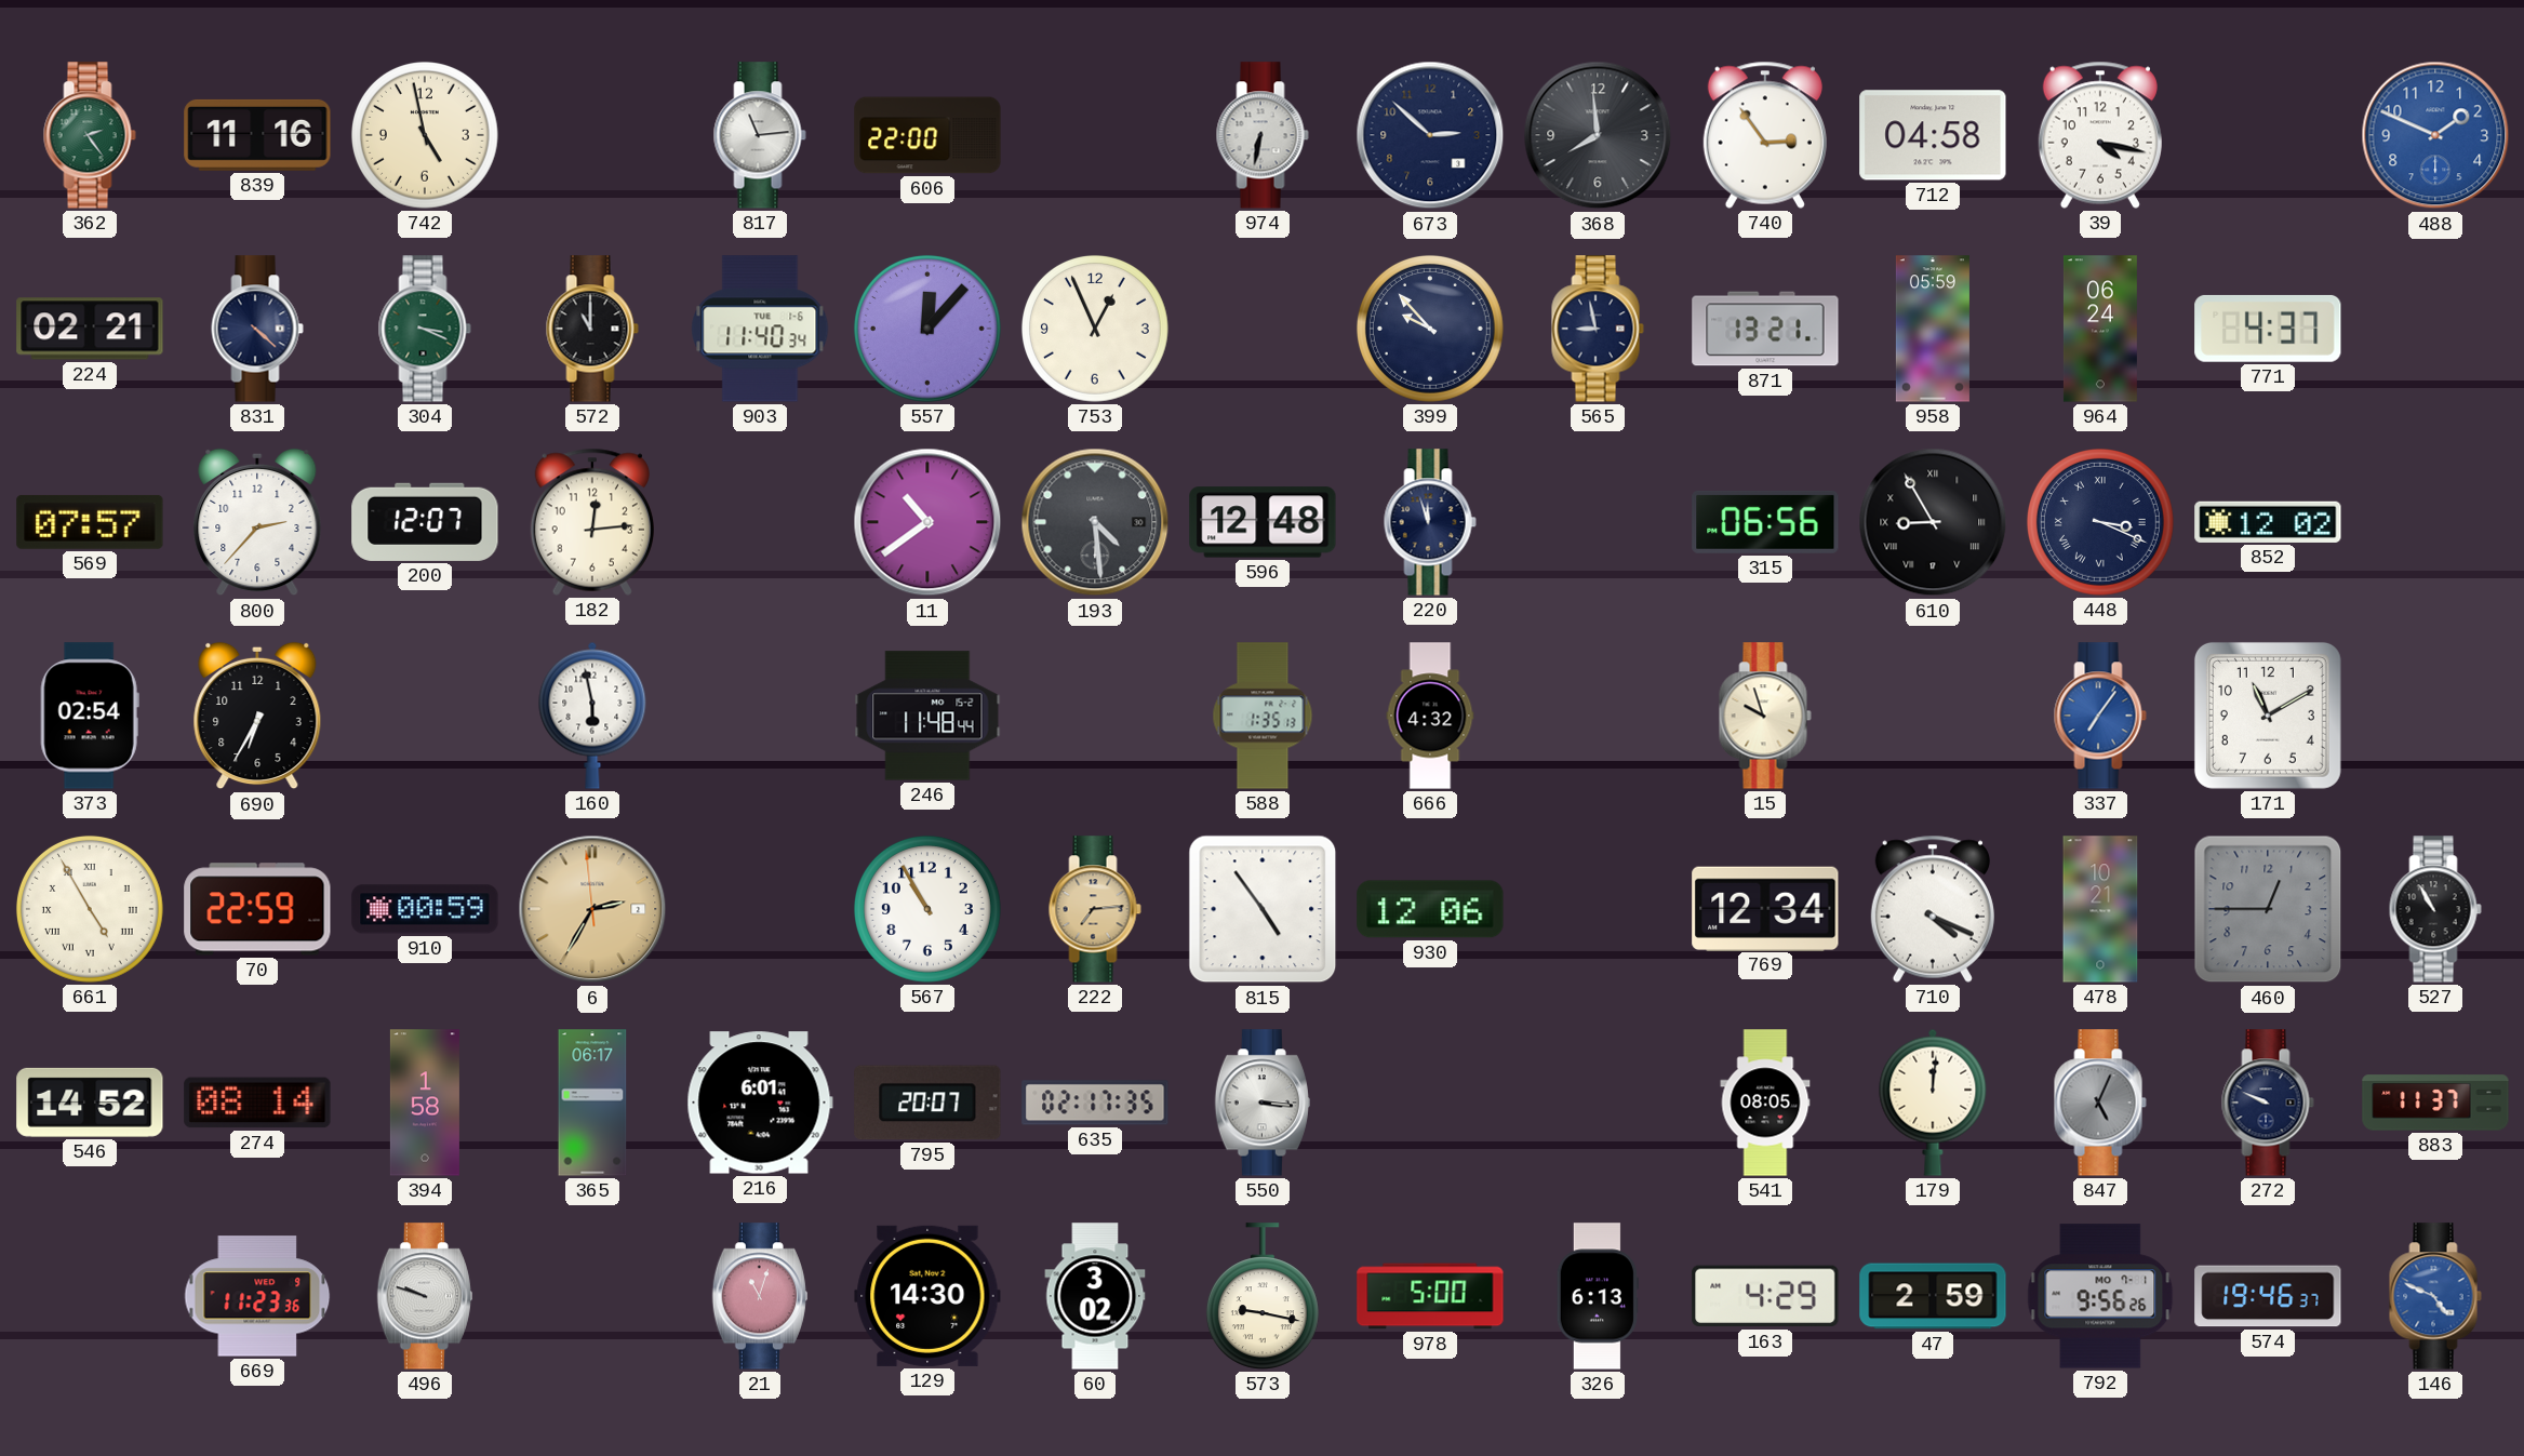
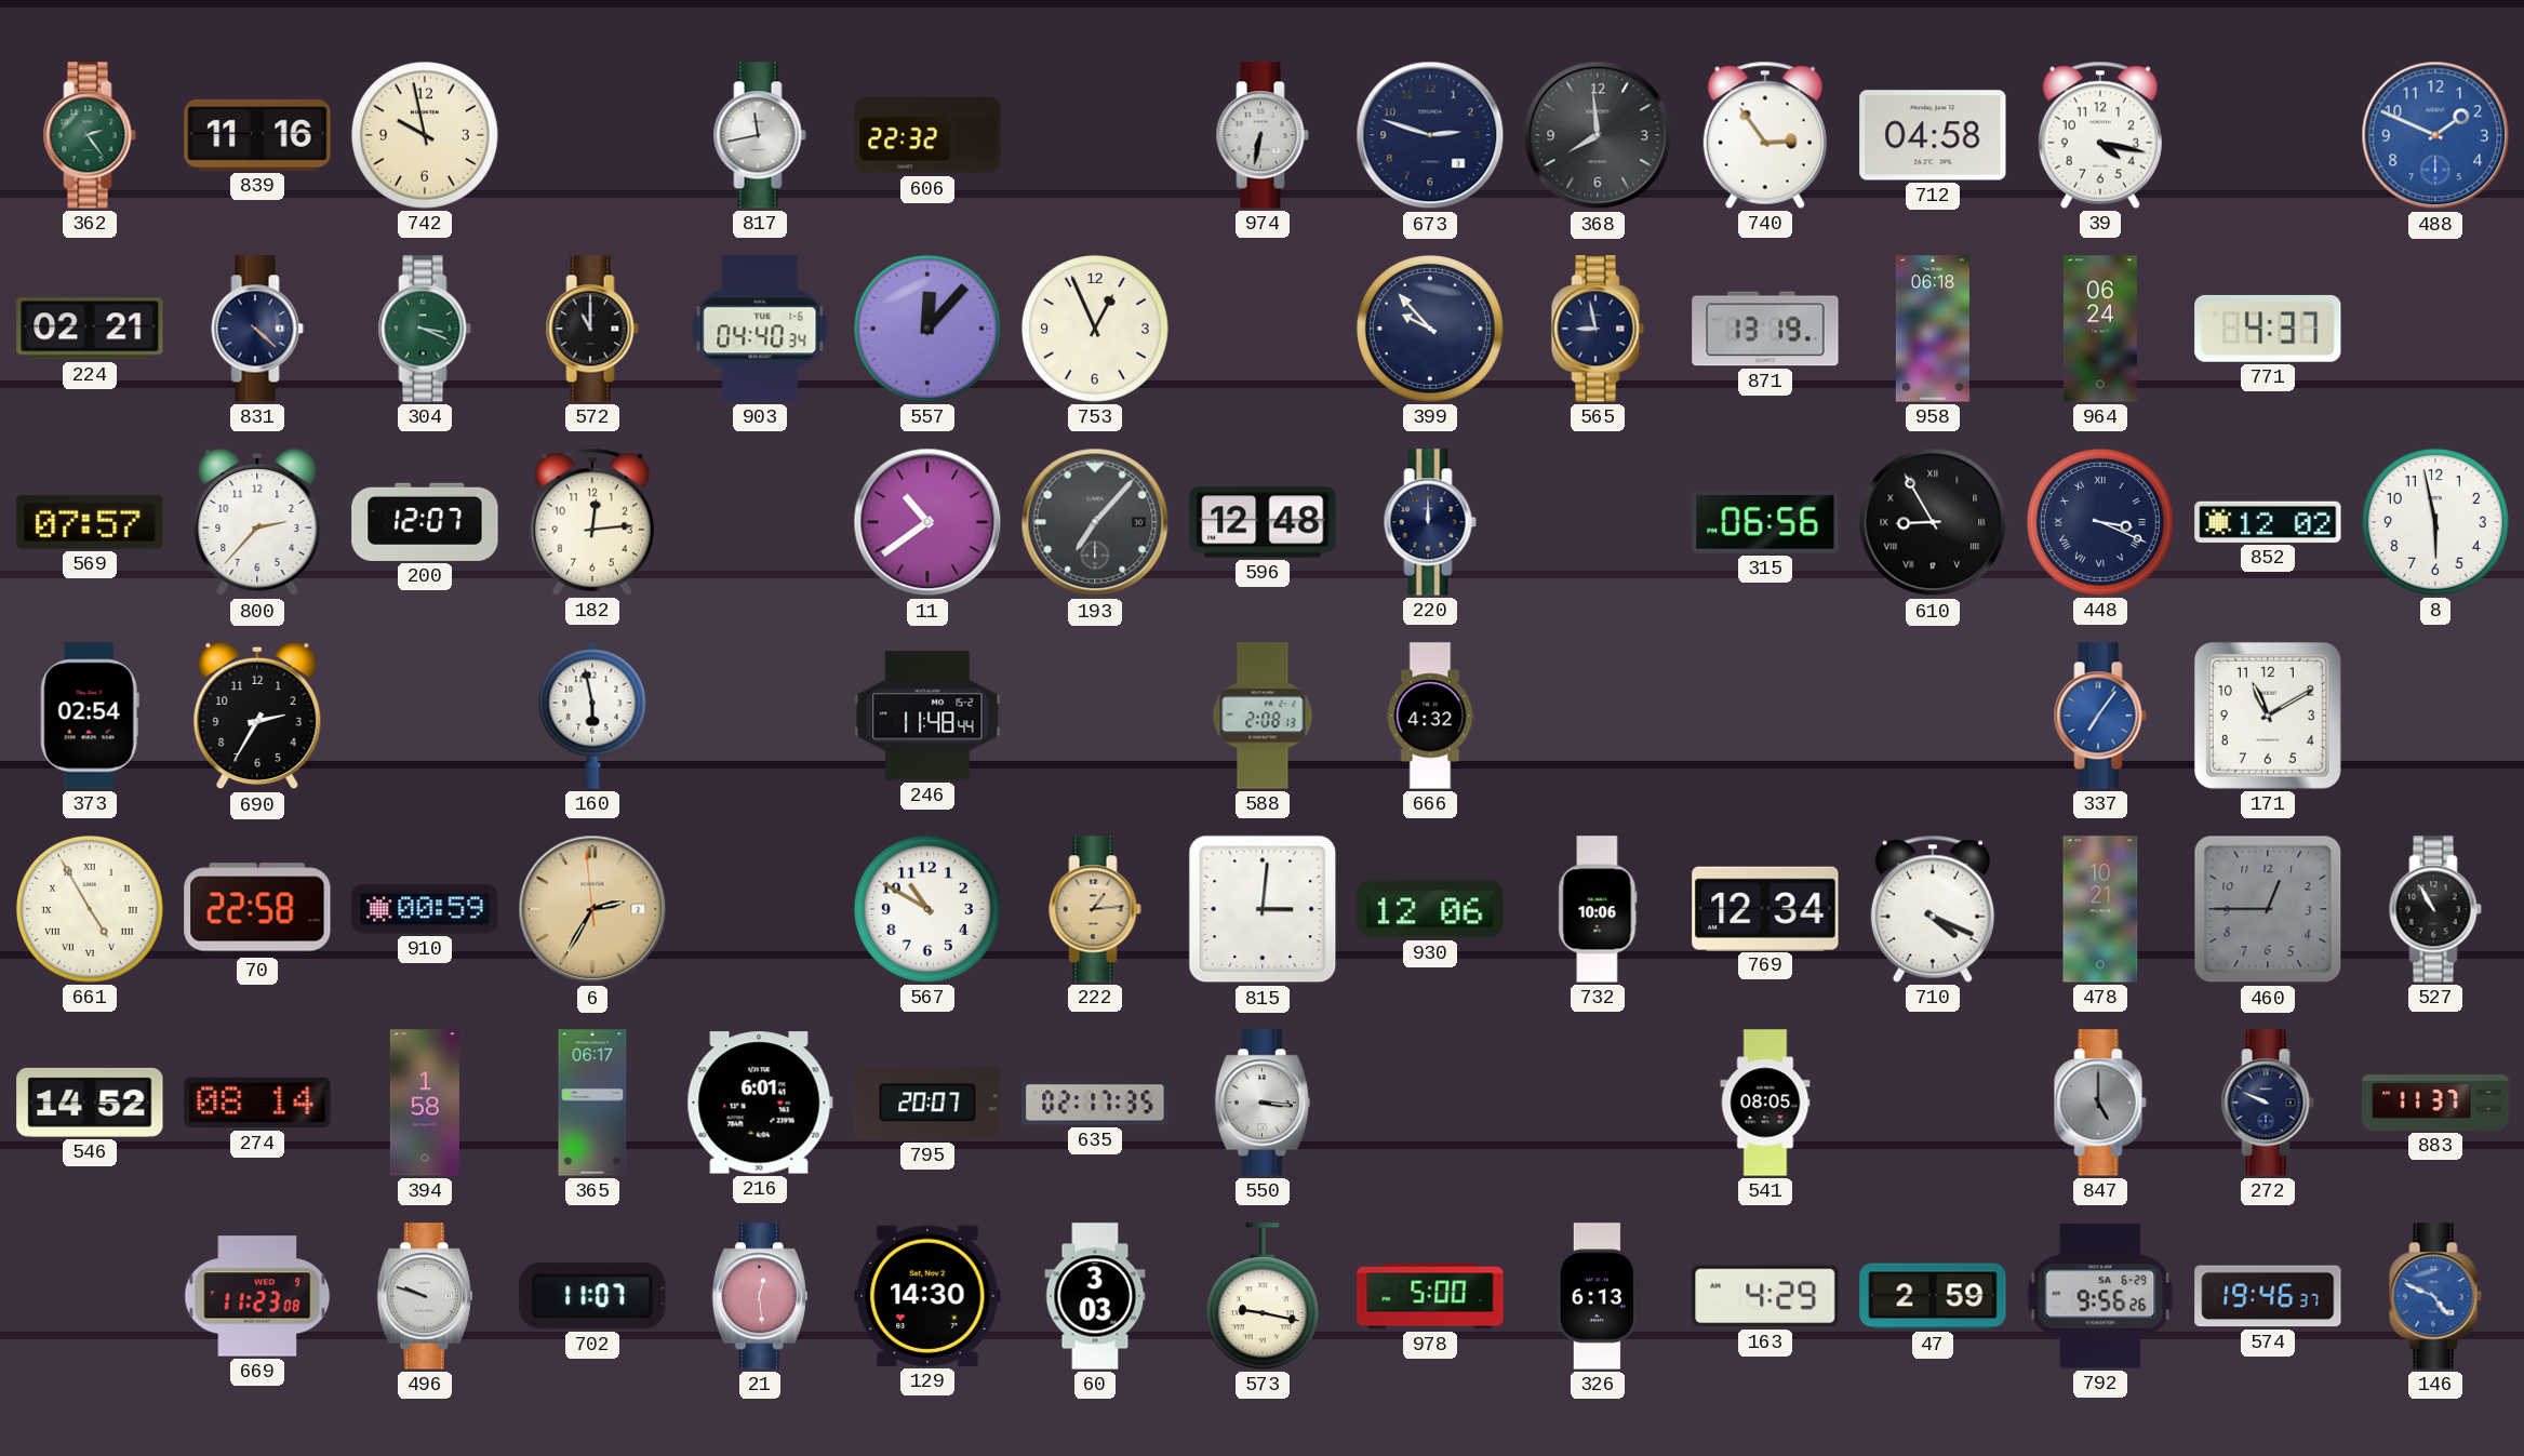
742: 4:58 -> 9:58
817: 11:14 -> 11:43
606: 22:00 -> 22:32
673: 2:52 -> 2:48
903: 11:40 -> 04:40
871: 13:21 -> 13:19
958: 05:59 -> 06:18
193: 4:29 -> 7:07
220: 11:57 -> 12:00
8: none -> 5:58
690: 6:35 -> 2:35
588: 1:35 -> 2:08
15: 9:57 -> none
70: 22:59 -> 22:58
567: 10:55 -> 10:50
222: 7:14 -> 1:14
815: 4:54 -> 3:01
732: none -> 10:06
179: 12:01 -> none
847: 5:04 -> 5:00
669: 11:23:36 -> 11:23:08
702: none -> 11:07
21: 11:03 -> 12:29
60: 3:02 -> 3:03
792 date: MO 7-1 -> SA 6-29
